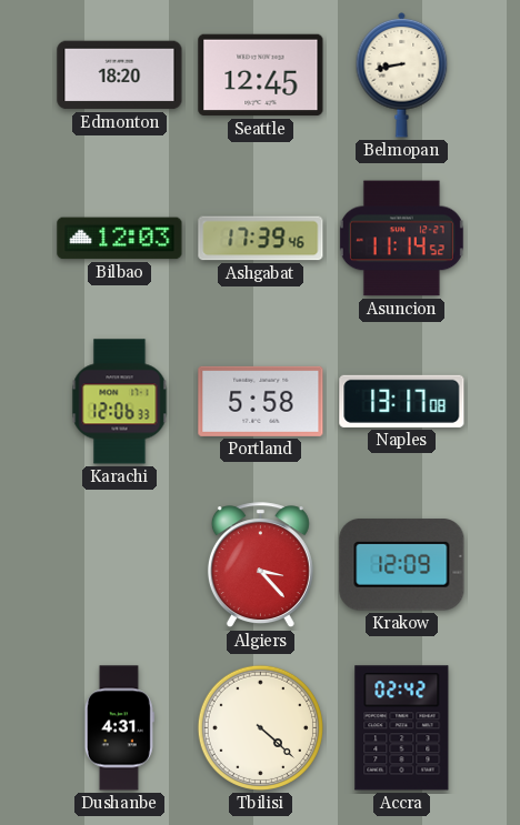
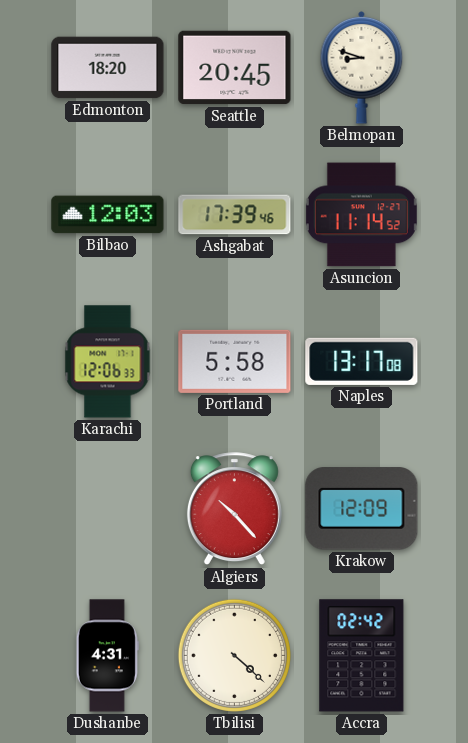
Seattle: 12:45 -> 20:45
Belmopan: 8:43 -> 8:48
Algiers: 3:23 -> 10:23
